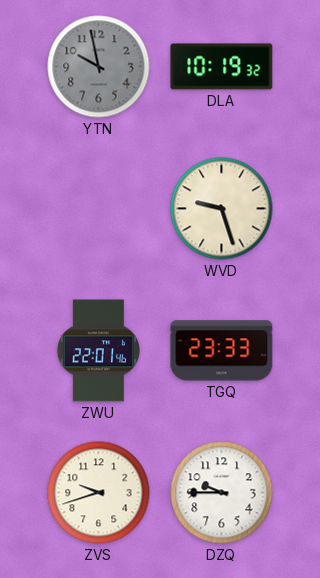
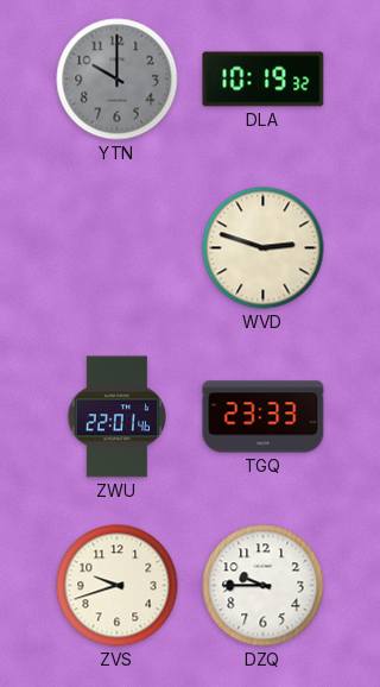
YTN: 9:58 -> 10:00
WVD: 9:27 -> 2:48
